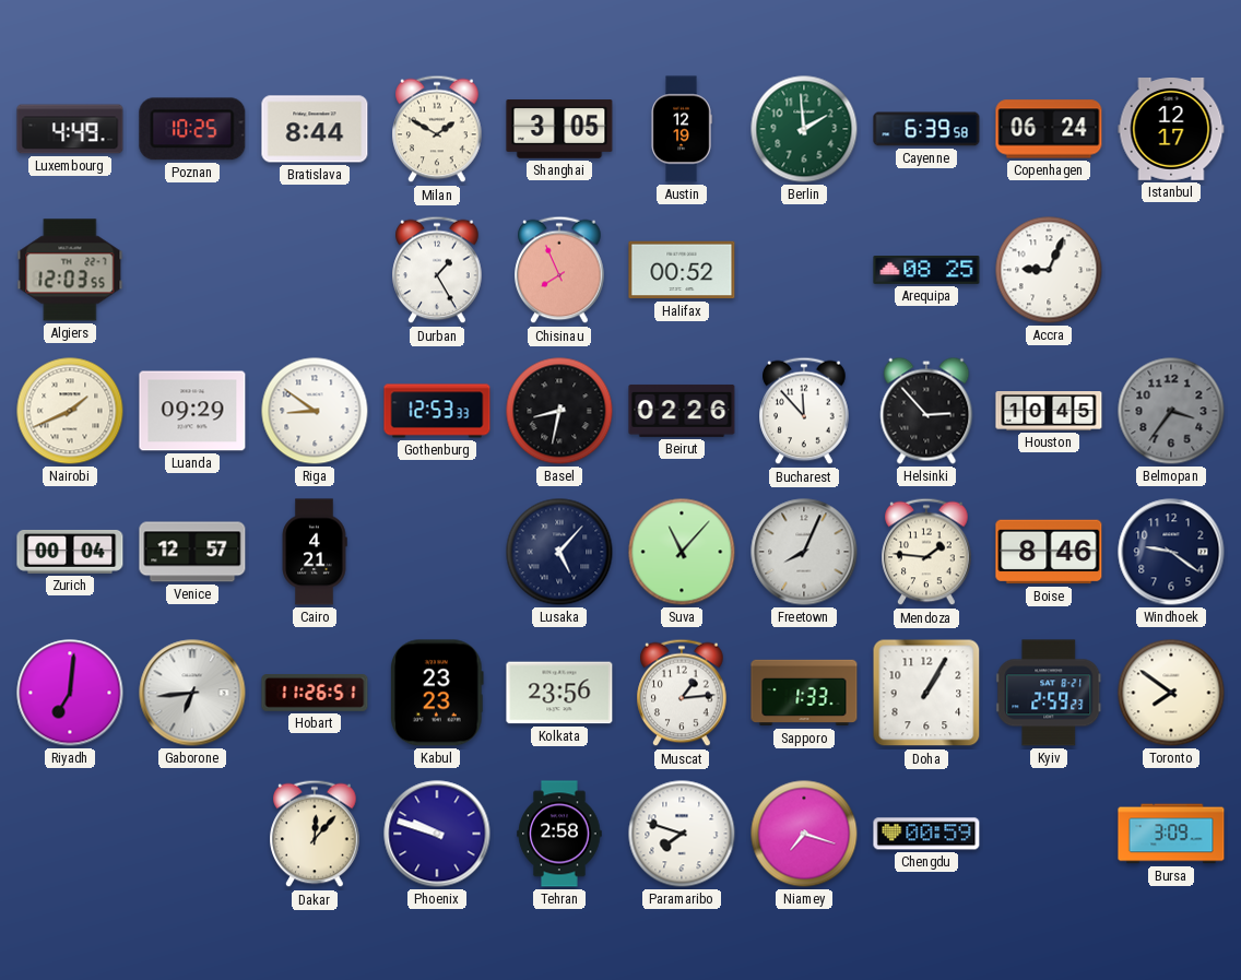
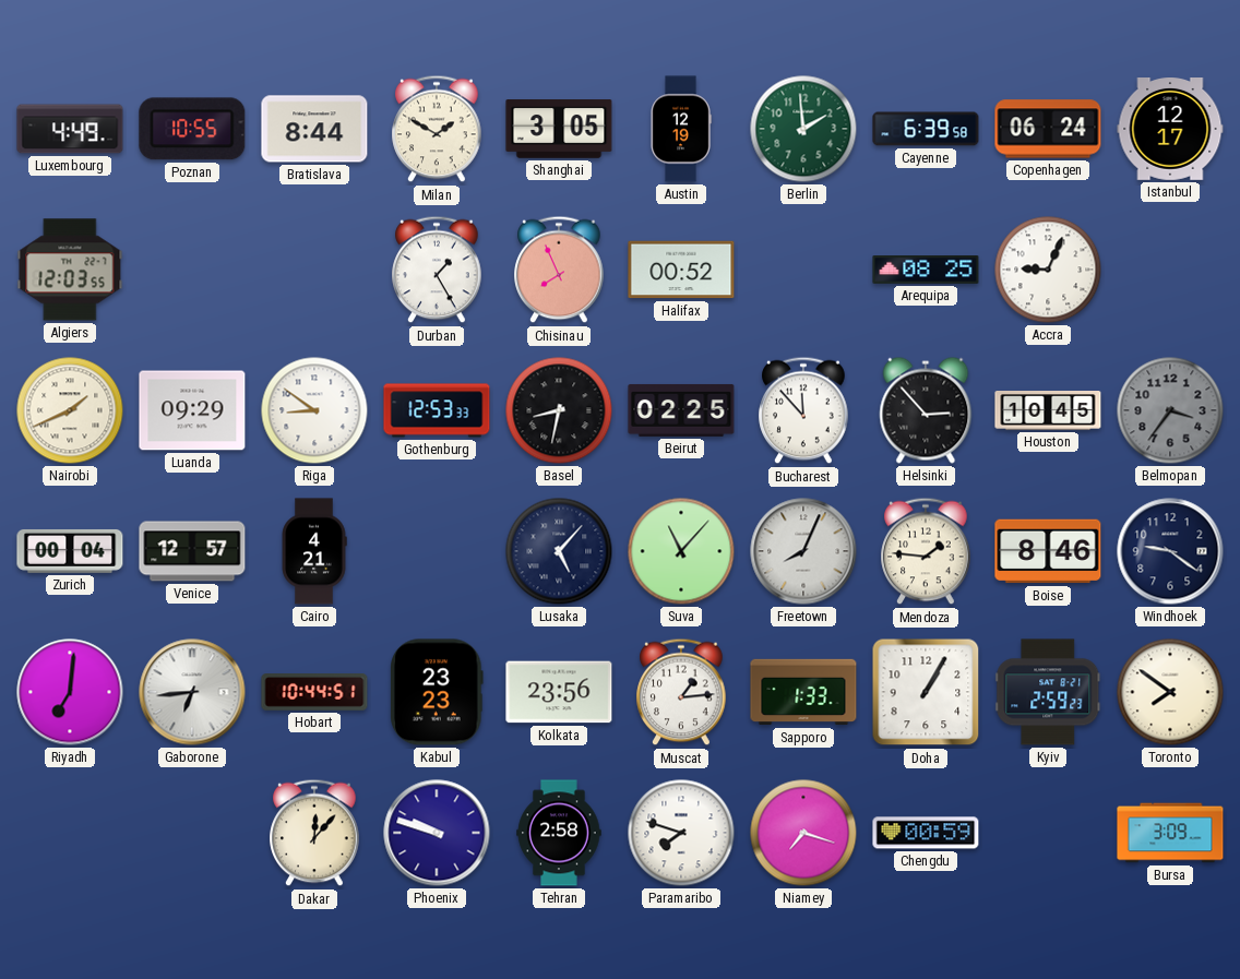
Poznan: 10:25 -> 10:55
Beirut: 02:26 -> 02:25
Hobart: 11:26 -> 10:44
